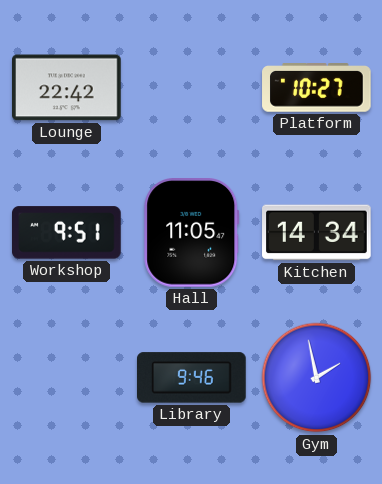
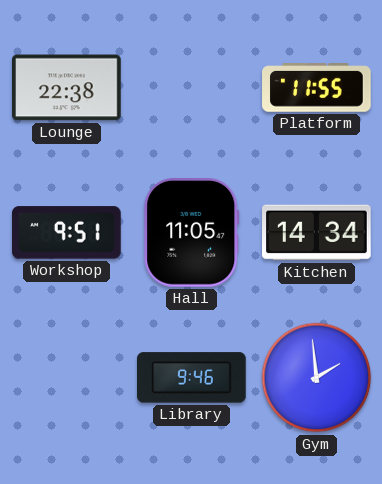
Lounge: 22:42 -> 22:38
Platform: 10:27 -> 11:55
Gym: 1:58 -> 1:59
